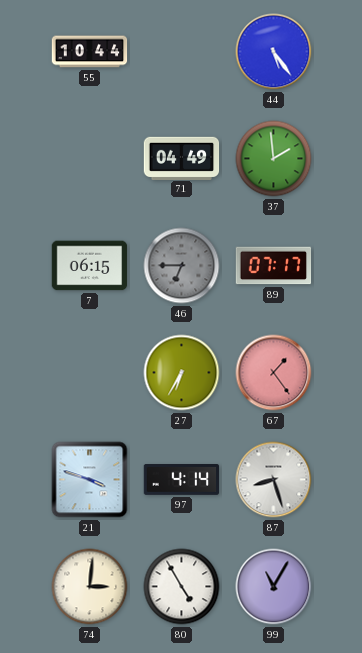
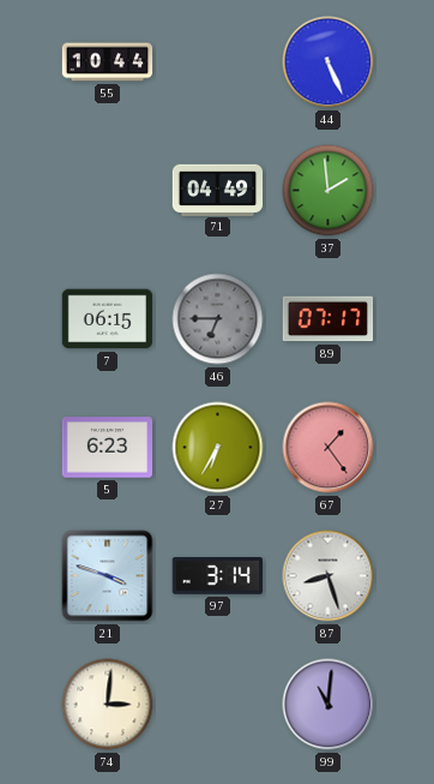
44: 5:24 -> 5:26
5: none -> 6:23
97: 4:14 -> 3:14
80: 4:55 -> none
99: 11:05 -> 11:01
